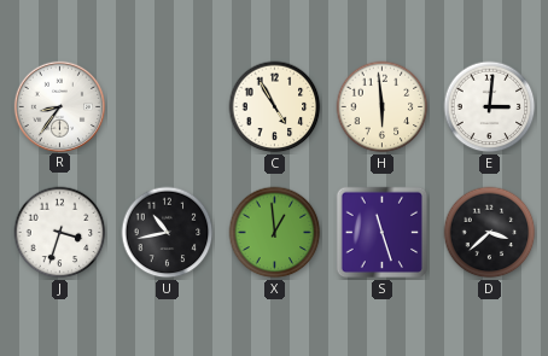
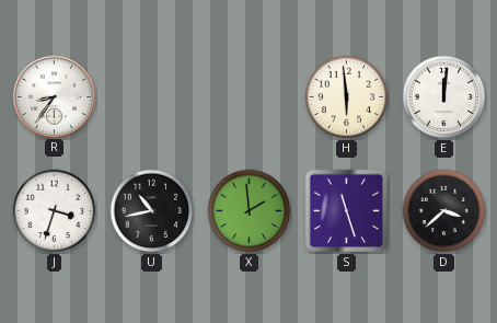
C: 4:55 -> none
E: 3:01 -> 12:01
X: 12:59 -> 1:59
